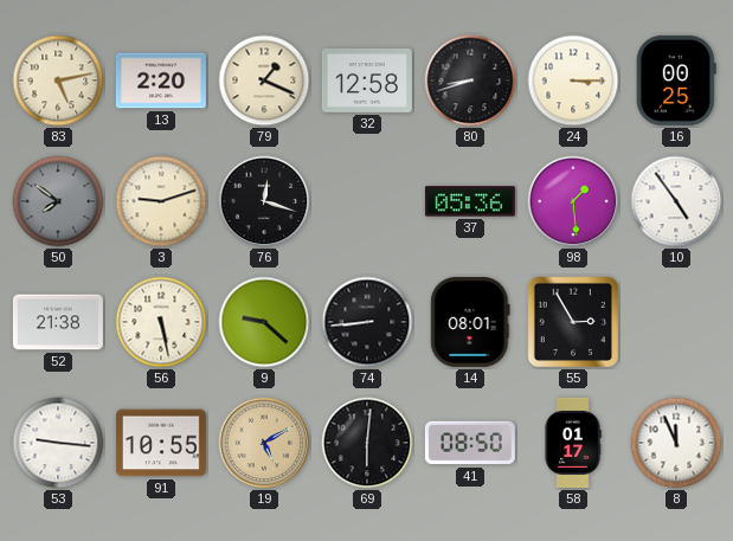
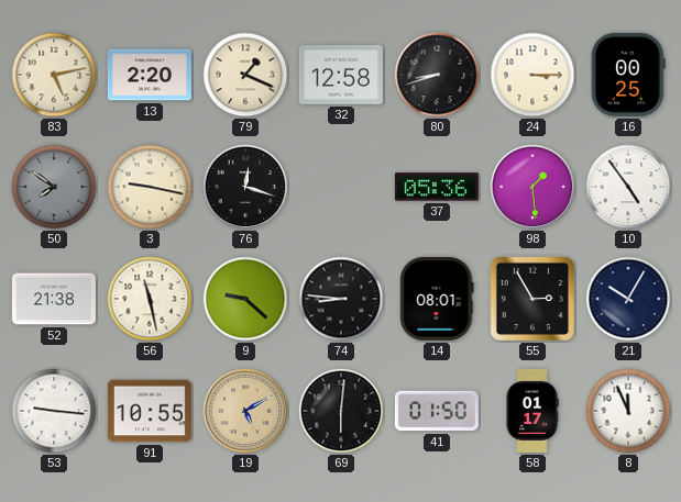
3: 9:12 -> 9:17
56: 5:28 -> 11:28
74: 8:44 -> 8:46
21: none -> 10:05
41: 08:50 -> 01:50
